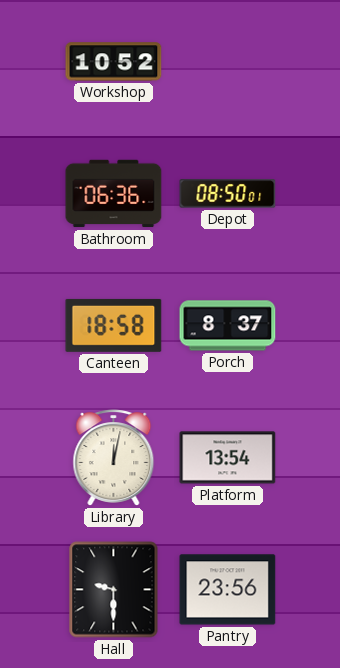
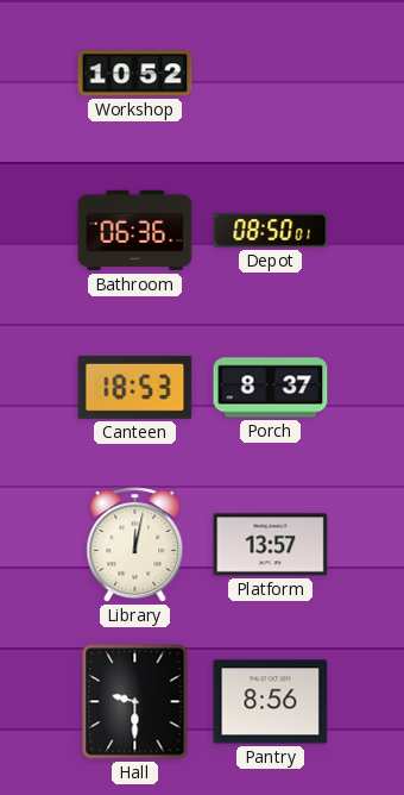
Canteen: 18:58 -> 18:53
Platform: 13:54 -> 13:57
Pantry: 23:56 -> 8:56
